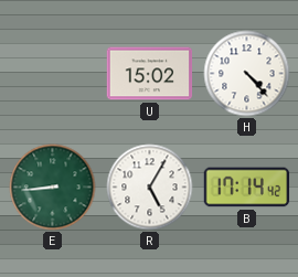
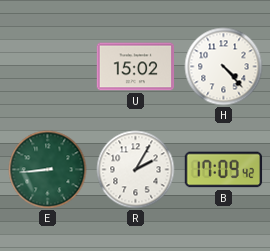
R: 5:05 -> 2:05
B: 17:14 -> 17:09
